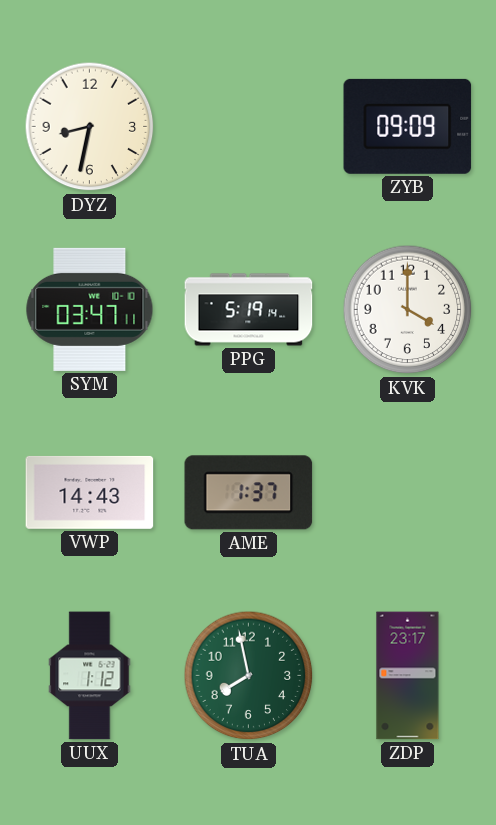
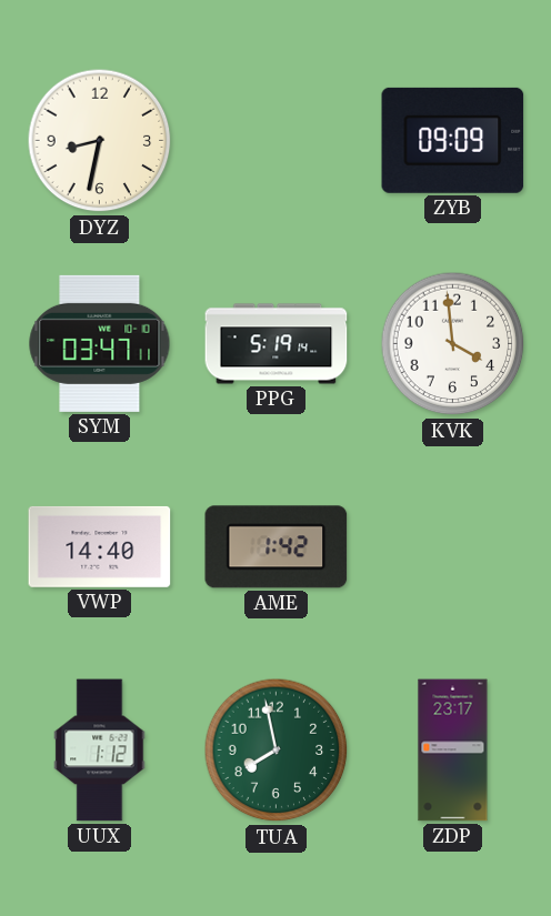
KVK: 4:00 -> 3:59
VWP: 14:43 -> 14:40
AME: 1:37 -> 1:42
